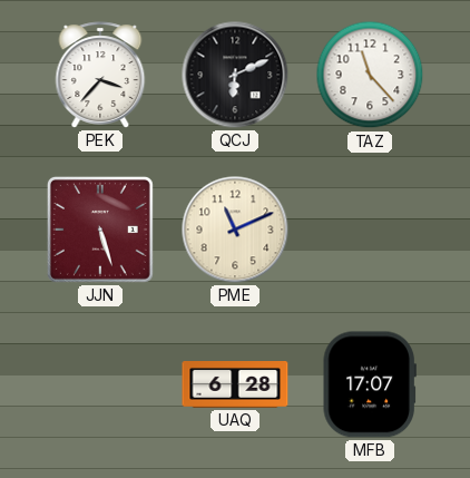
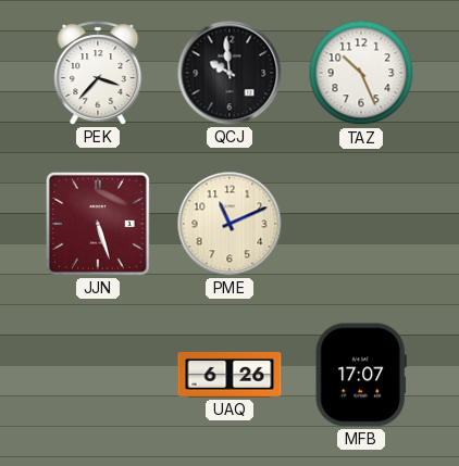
QCJ: 6:11 -> 9:59
TAZ: 11:23 -> 10:26
UAQ: 6:28 -> 6:26
